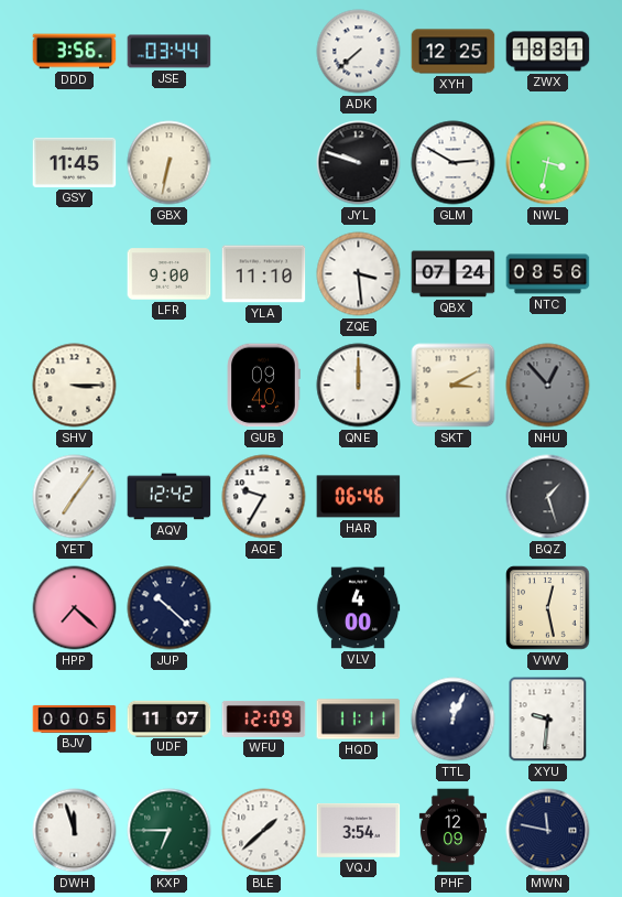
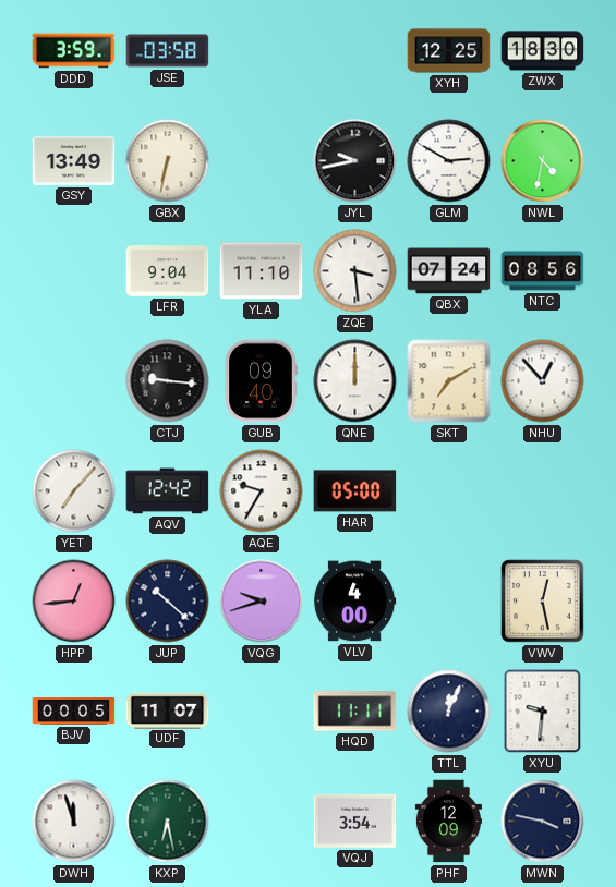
DDD: 3:56 -> 3:59
JSE: 03:44 -> 03:58
ADK: 7:38 -> none
ZWX: 18:31 -> 18:30
GSY: 11:45 -> 13:49
JYL: 9:48 -> 9:43
NWL: 3:32 -> 4:32
LFR: 9:00 -> 9:04
SHV: 3:15 -> none
CTJ: none -> 9:16
SKT: 3:10 -> 7:10
NHU dial: grey -> white
YET: 7:06 -> 7:07
HAR: 06:46 -> 05:00
BQZ: 1:27 -> none
HPP: 7:22 -> 12:44
VQG: none -> 9:42
WFU: 12:09 -> none
KXP: 6:45 -> 6:28
BLE: 1:38 -> none
MWN: 11:47 -> 3:47
